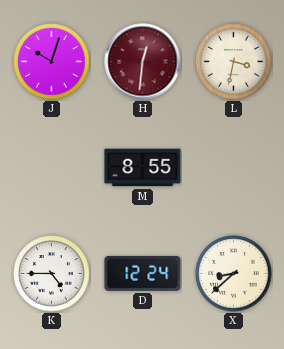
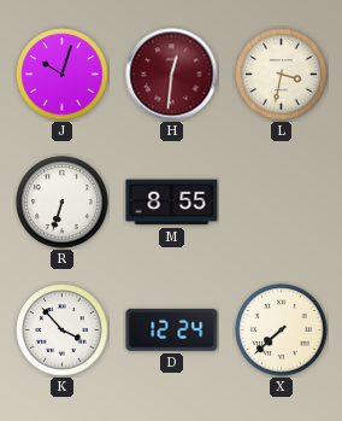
R: none -> 6:33
K: 4:45 -> 3:53
X: 8:38 -> 7:38
